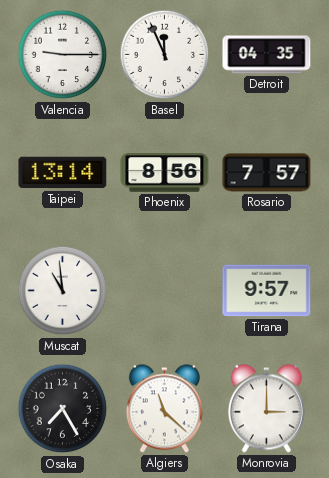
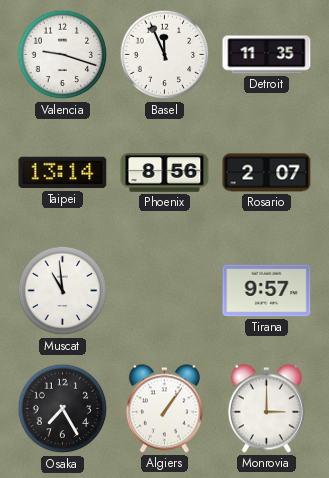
Valencia: 9:15 -> 9:18
Detroit: 04:35 -> 11:35
Rosario: 7:57 -> 2:07
Algiers: 11:22 -> 1:06
